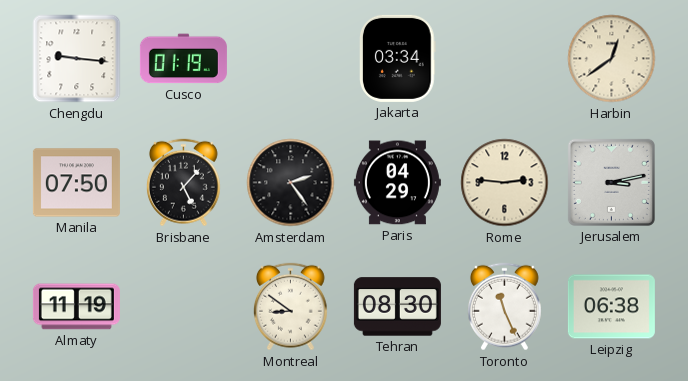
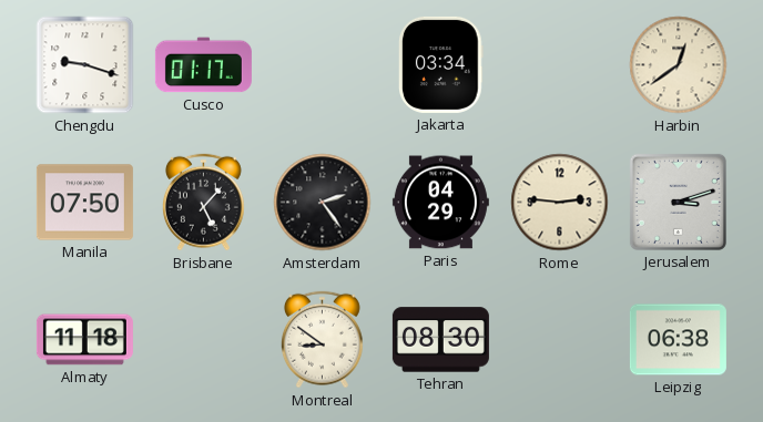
Chengdu: 9:16 -> 9:18
Cusco: 01:19 -> 01:17
Jerusalem: 3:13 -> 3:12
Almaty: 11:19 -> 11:18
Toronto: 11:26 -> none
